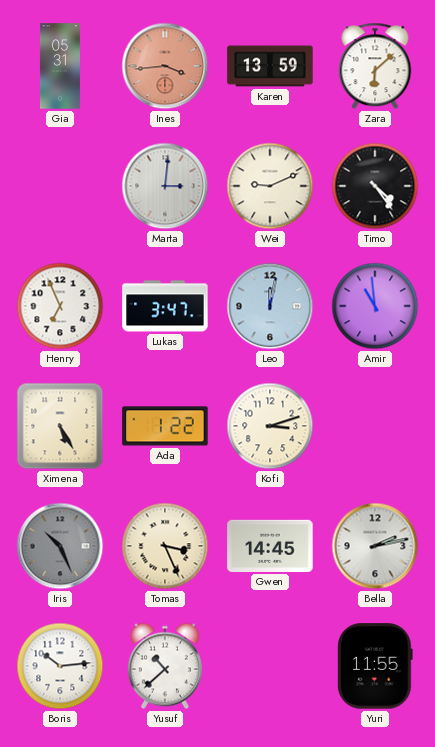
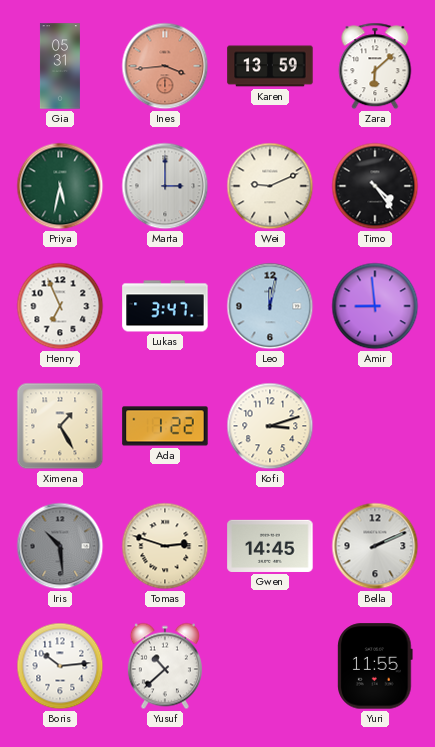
Priya: none -> 5:32
Marta: 3:01 -> 3:00
Amir: 10:59 -> 8:59
Ximena: 5:25 -> 1:25
Iris: 10:26 -> 10:29
Tomas: 3:26 -> 2:48
Bella: 2:13 -> 2:11
